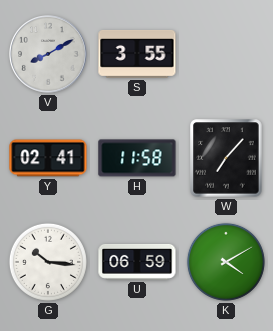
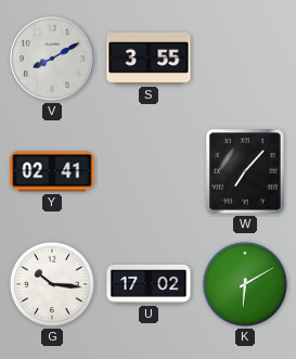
H: 11:58 -> none
U: 06:59 -> 17:02
K: 4:10 -> 6:10
